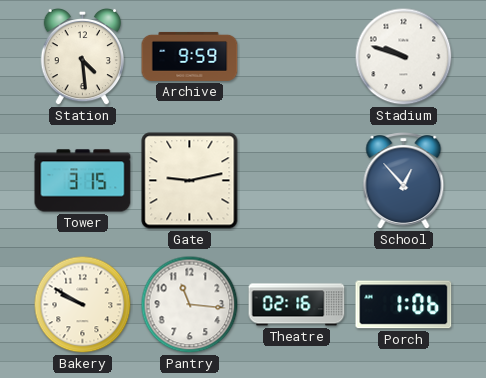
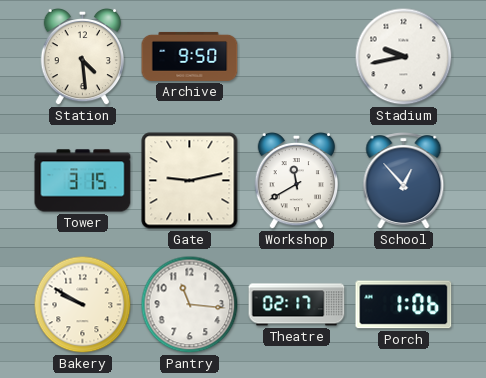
Archive: 9:59 -> 9:50
Stadium: 9:48 -> 9:43
Workshop: none -> 11:40
Theatre: 02:16 -> 02:17
